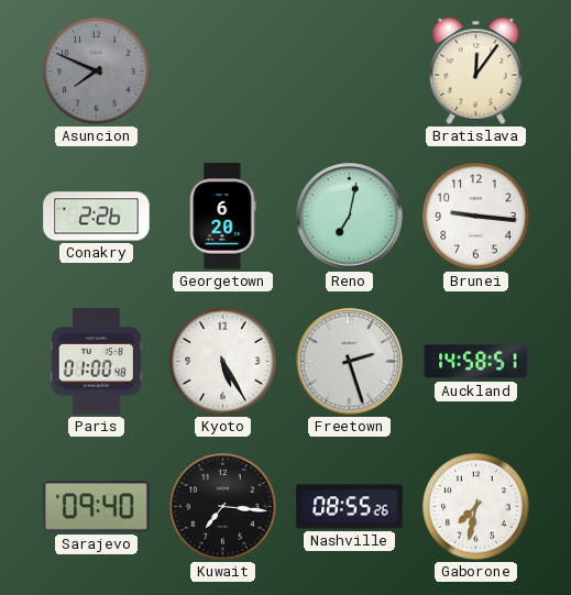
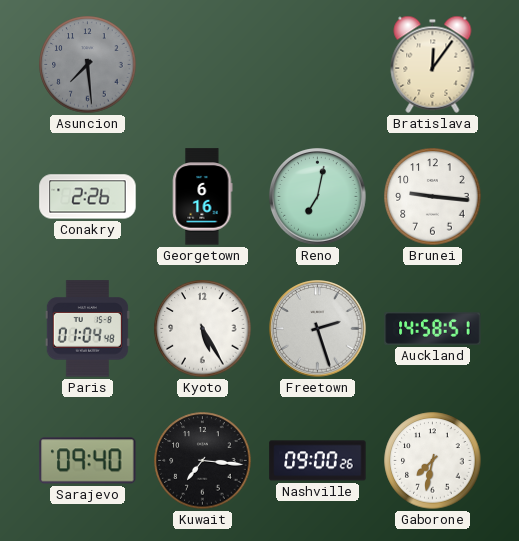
Asuncion: 7:49 -> 7:29
Georgetown: 6:20 -> 6:16
Paris: 01:00 -> 01:04
Nashville: 08:55 -> 09:00
